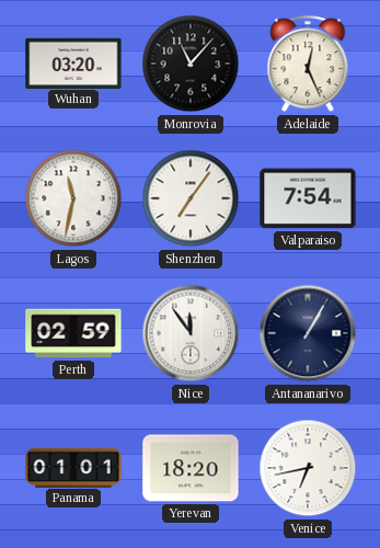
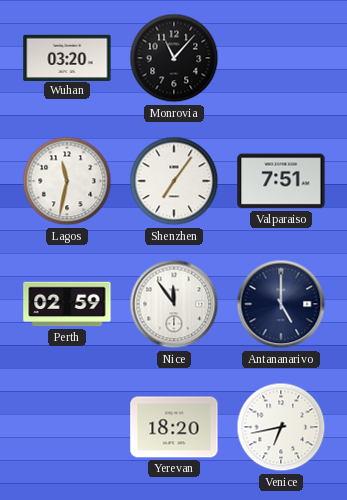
Adelaide: 12:26 -> none
Valparaiso: 7:54 -> 7:51
Antananarivo: 1:05 -> 5:00
Panama: 01:01 -> none
